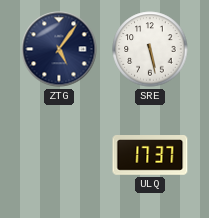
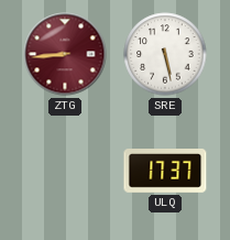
ZTG: 5:06 -> 8:44
ZTG dial: navy -> burgundy
